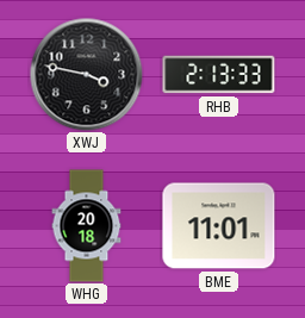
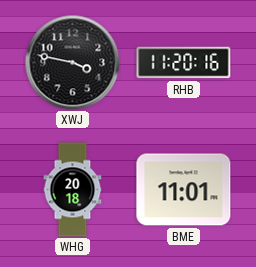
RHB: 2:13 -> 11:20
